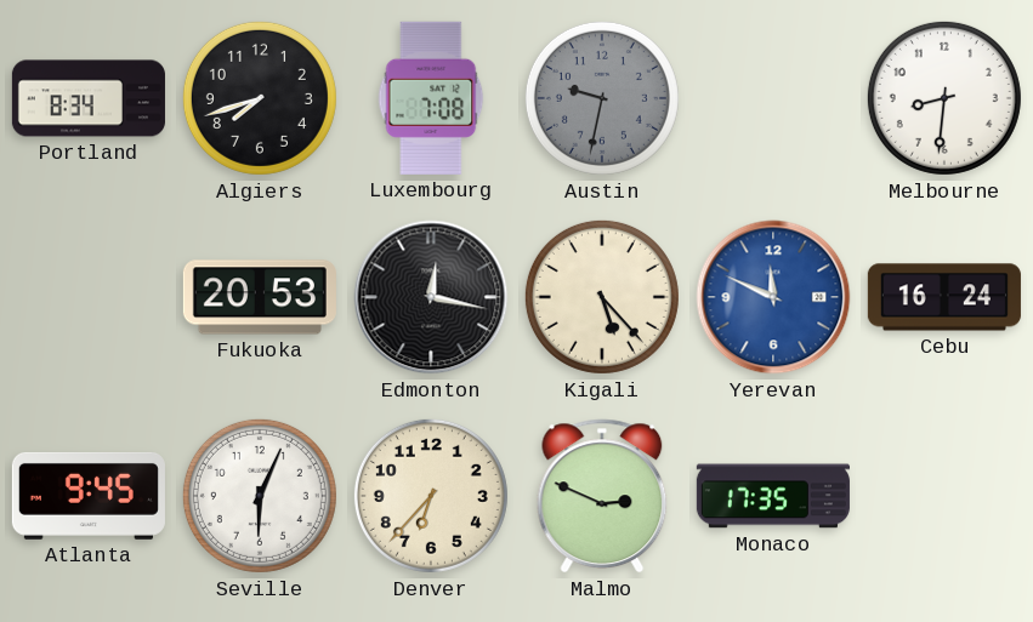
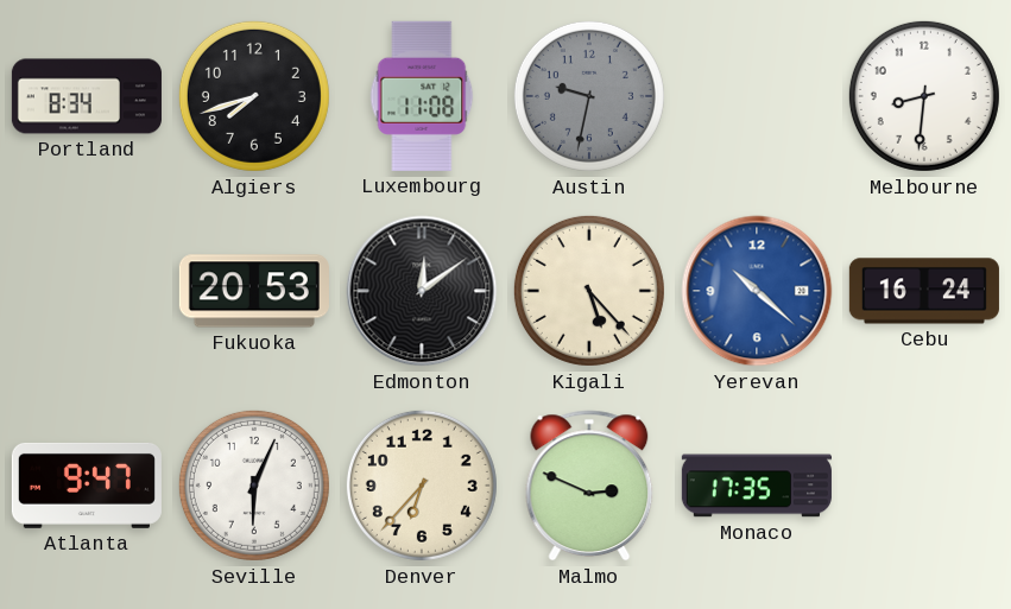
Luxembourg: 7:08 -> 11:08
Edmonton: 12:17 -> 12:09
Yerevan: 11:49 -> 10:22
Atlanta: 9:45 -> 9:47
